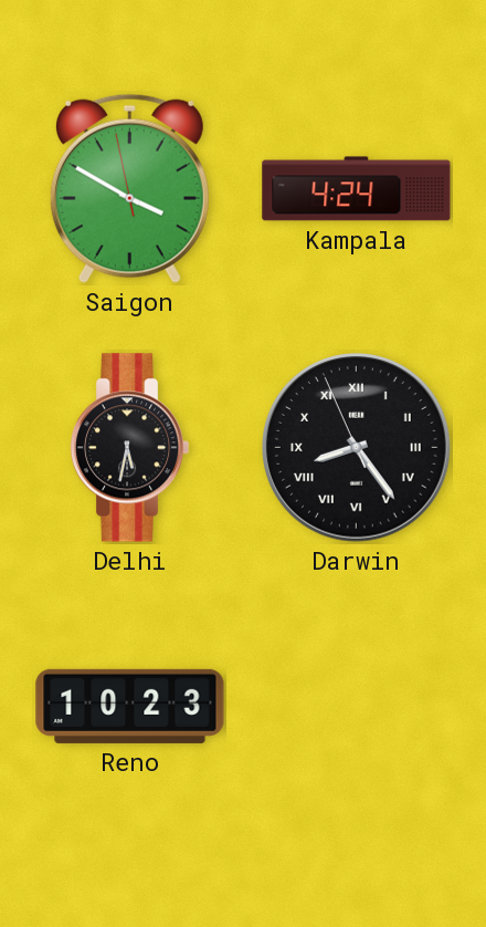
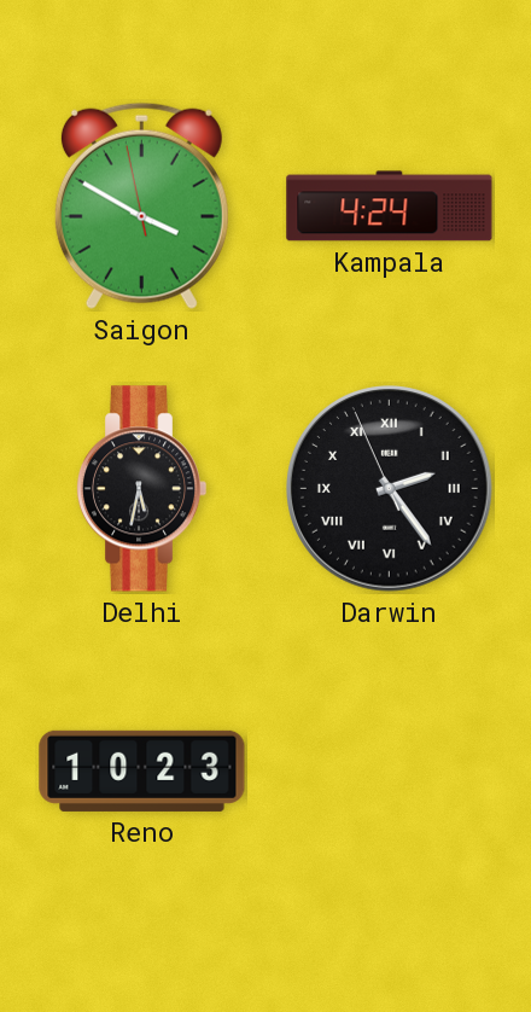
Darwin: 8:23 -> 2:23
